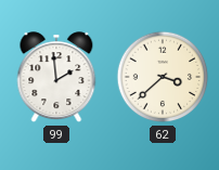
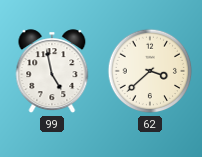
99: 1:59 -> 4:58
